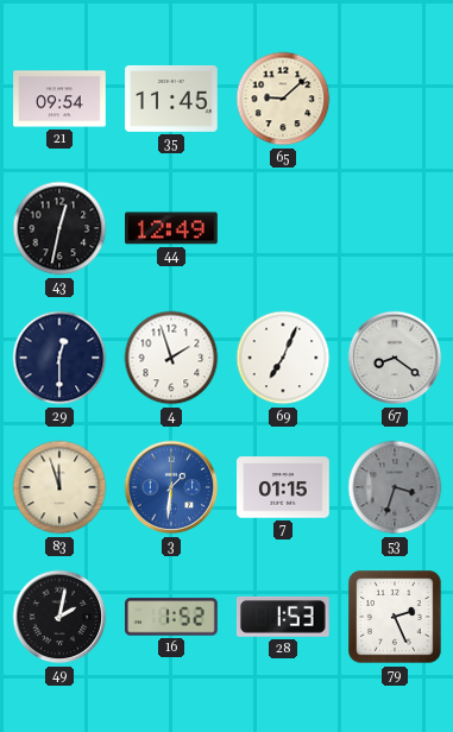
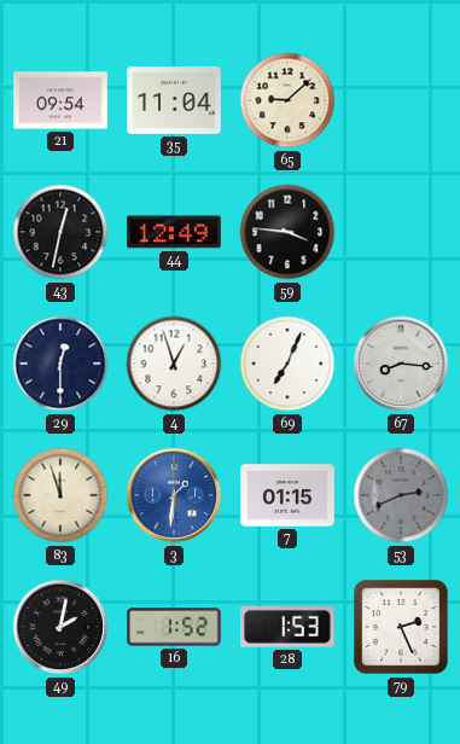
35: 11:45 -> 11:04
59: none -> 3:46
4: 1:57 -> 12:57
67: 8:21 -> 8:16
53: 3:33 -> 2:41
